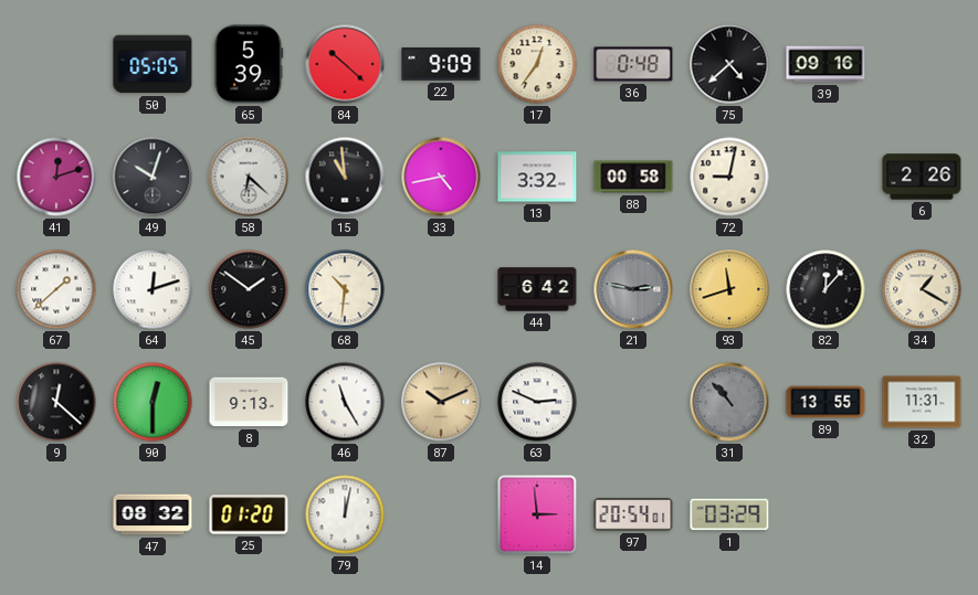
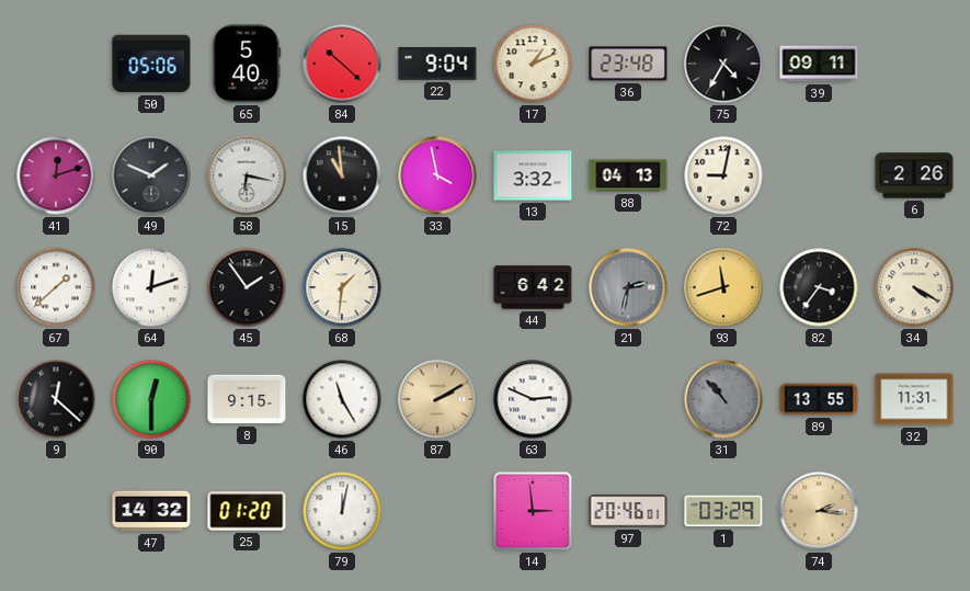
50: 05:05 -> 05:06
65: 5:39 -> 5:40
22: 9:09 -> 9:04
17: 12:36 -> 1:11
36: 0:48 -> 23:48
75: 4:38 -> 4:35
39: 09:16 -> 09:11
49: 10:03 -> 1:49
58: 6:22 -> 6:17
33: 4:43 -> 3:58
88: 00:58 -> 04:13
45: 1:51 -> 1:54
68: 10:31 -> 1:31
21: 2:47 -> 2:32
82: 12:07 -> 3:36
34: 1:20 -> 4:20
8: 9:13 -> 9:15
87: 10:11 -> 2:10
47: 08:32 -> 14:32
97: 20:54 -> 20:46
74: none -> 2:16
